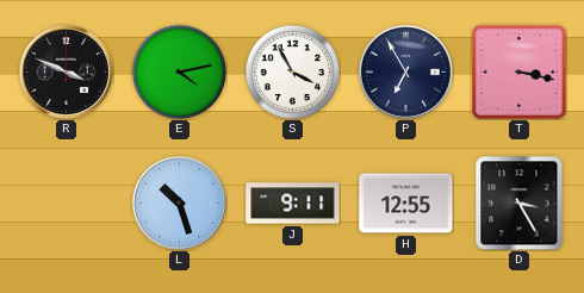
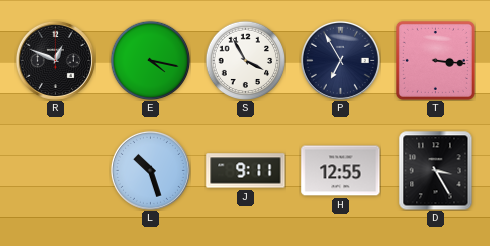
R: 3:49 -> 12:49
E: 4:13 -> 4:17
T: 3:17 -> 3:16
